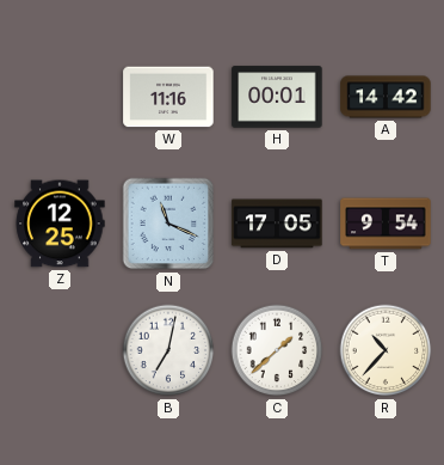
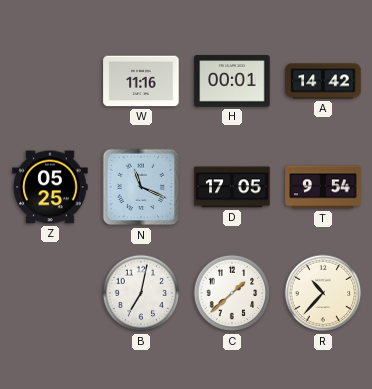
Z: 12:25 -> 05:25
